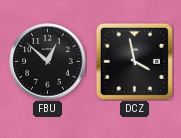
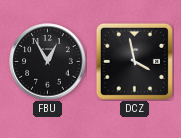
FBU: 12:52 -> 12:55
